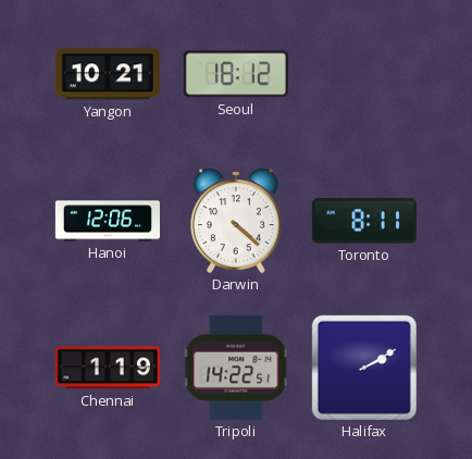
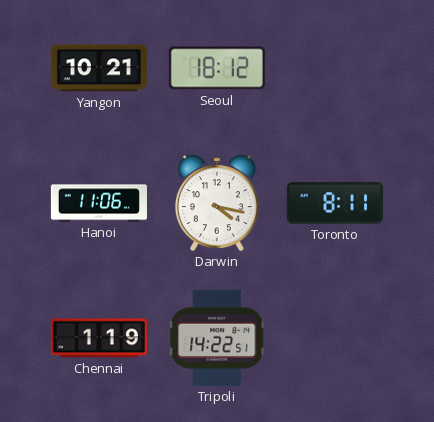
Hanoi: 12:06 -> 11:06
Darwin: 4:22 -> 4:17
Halifax: 2:10 -> none
